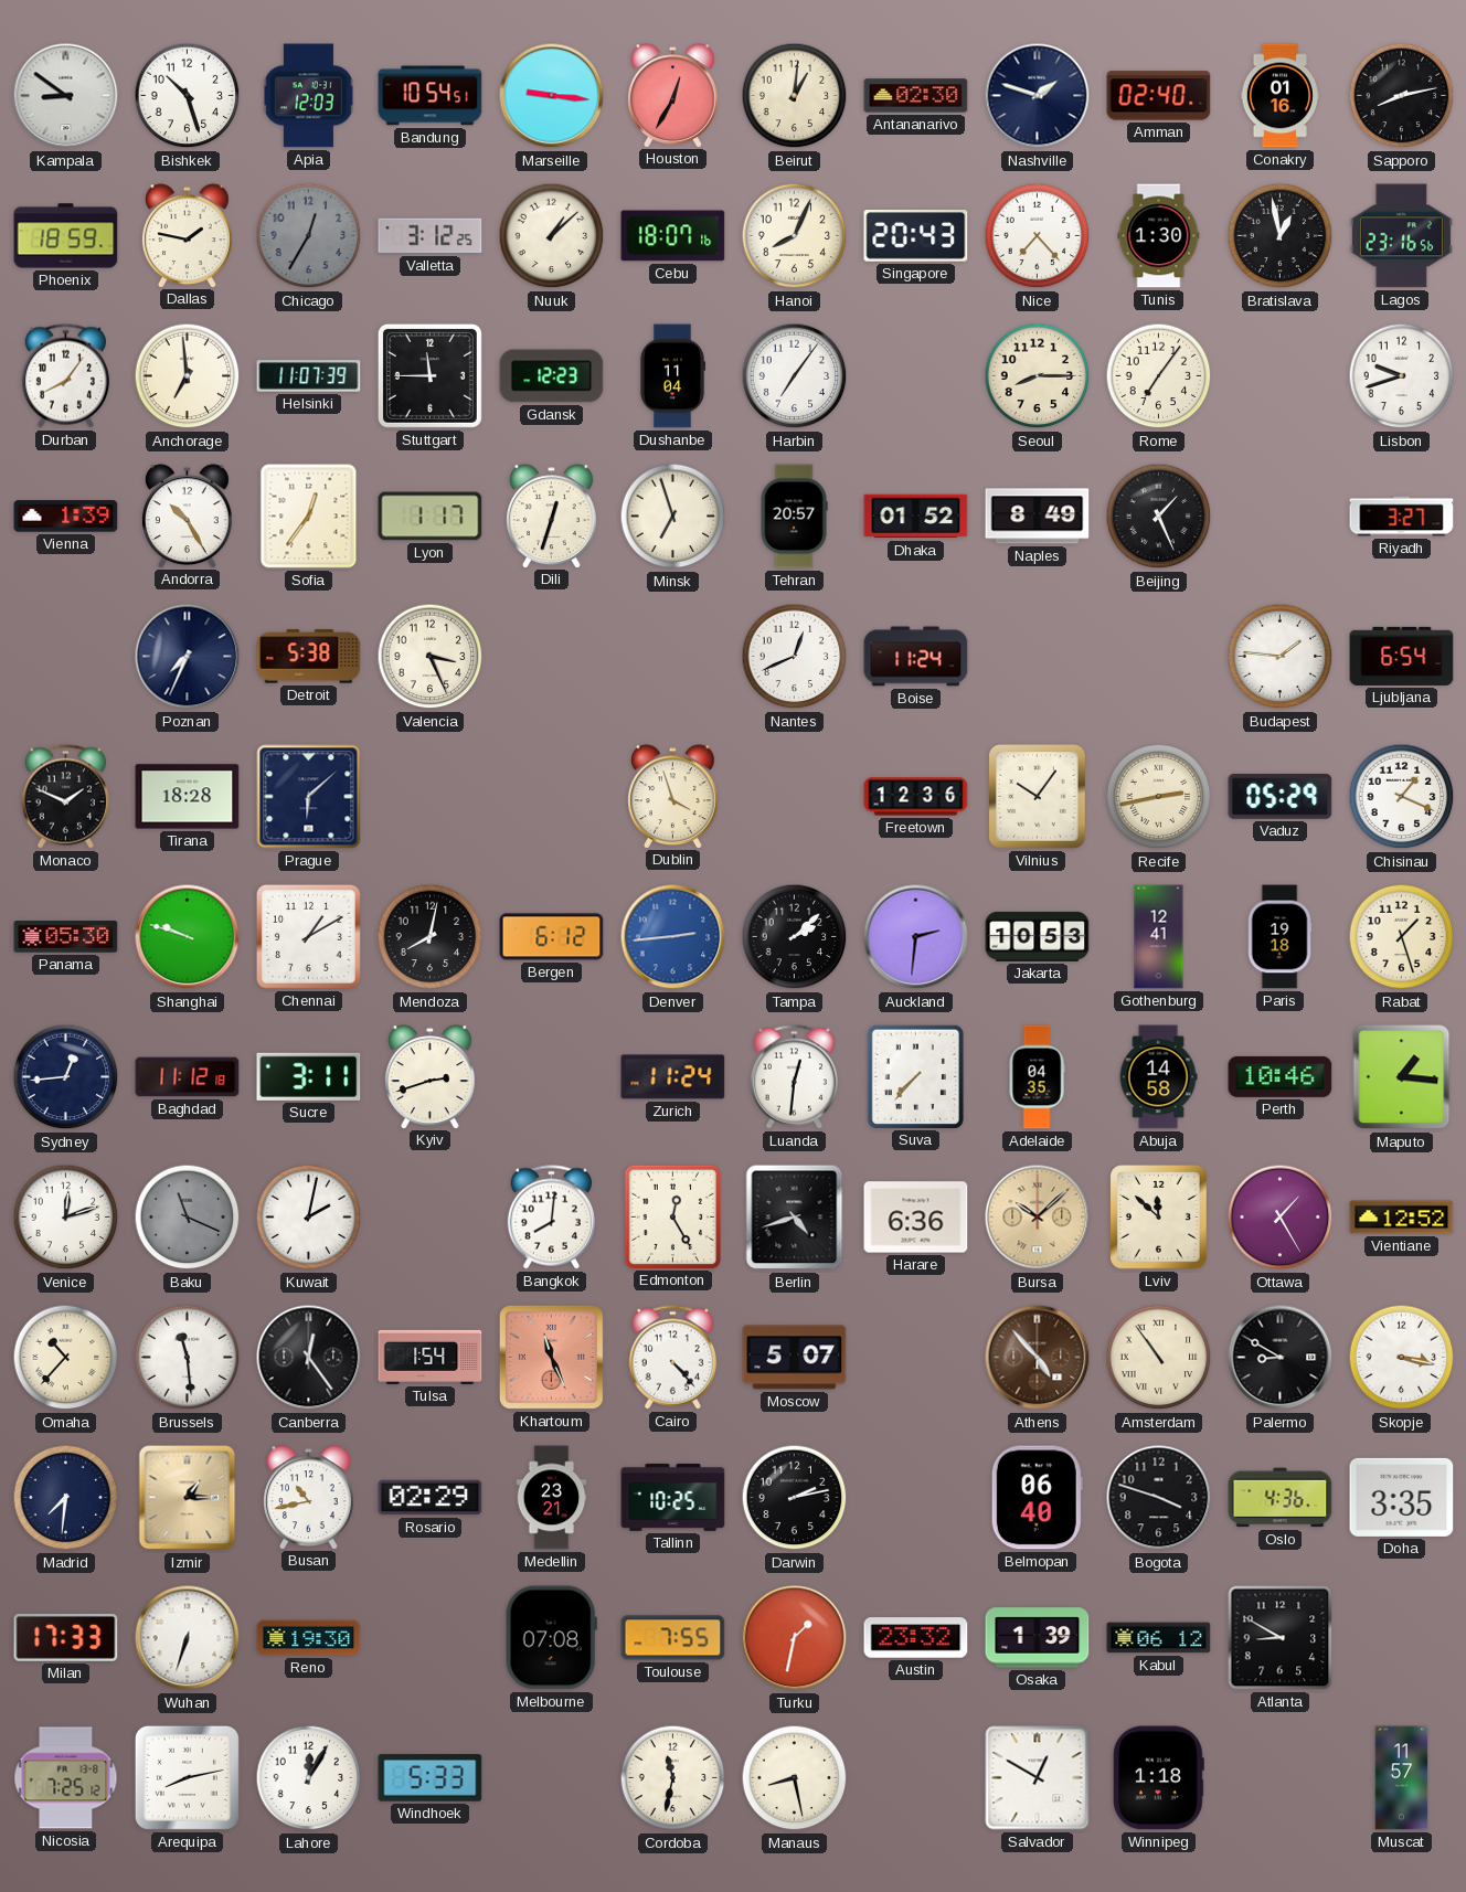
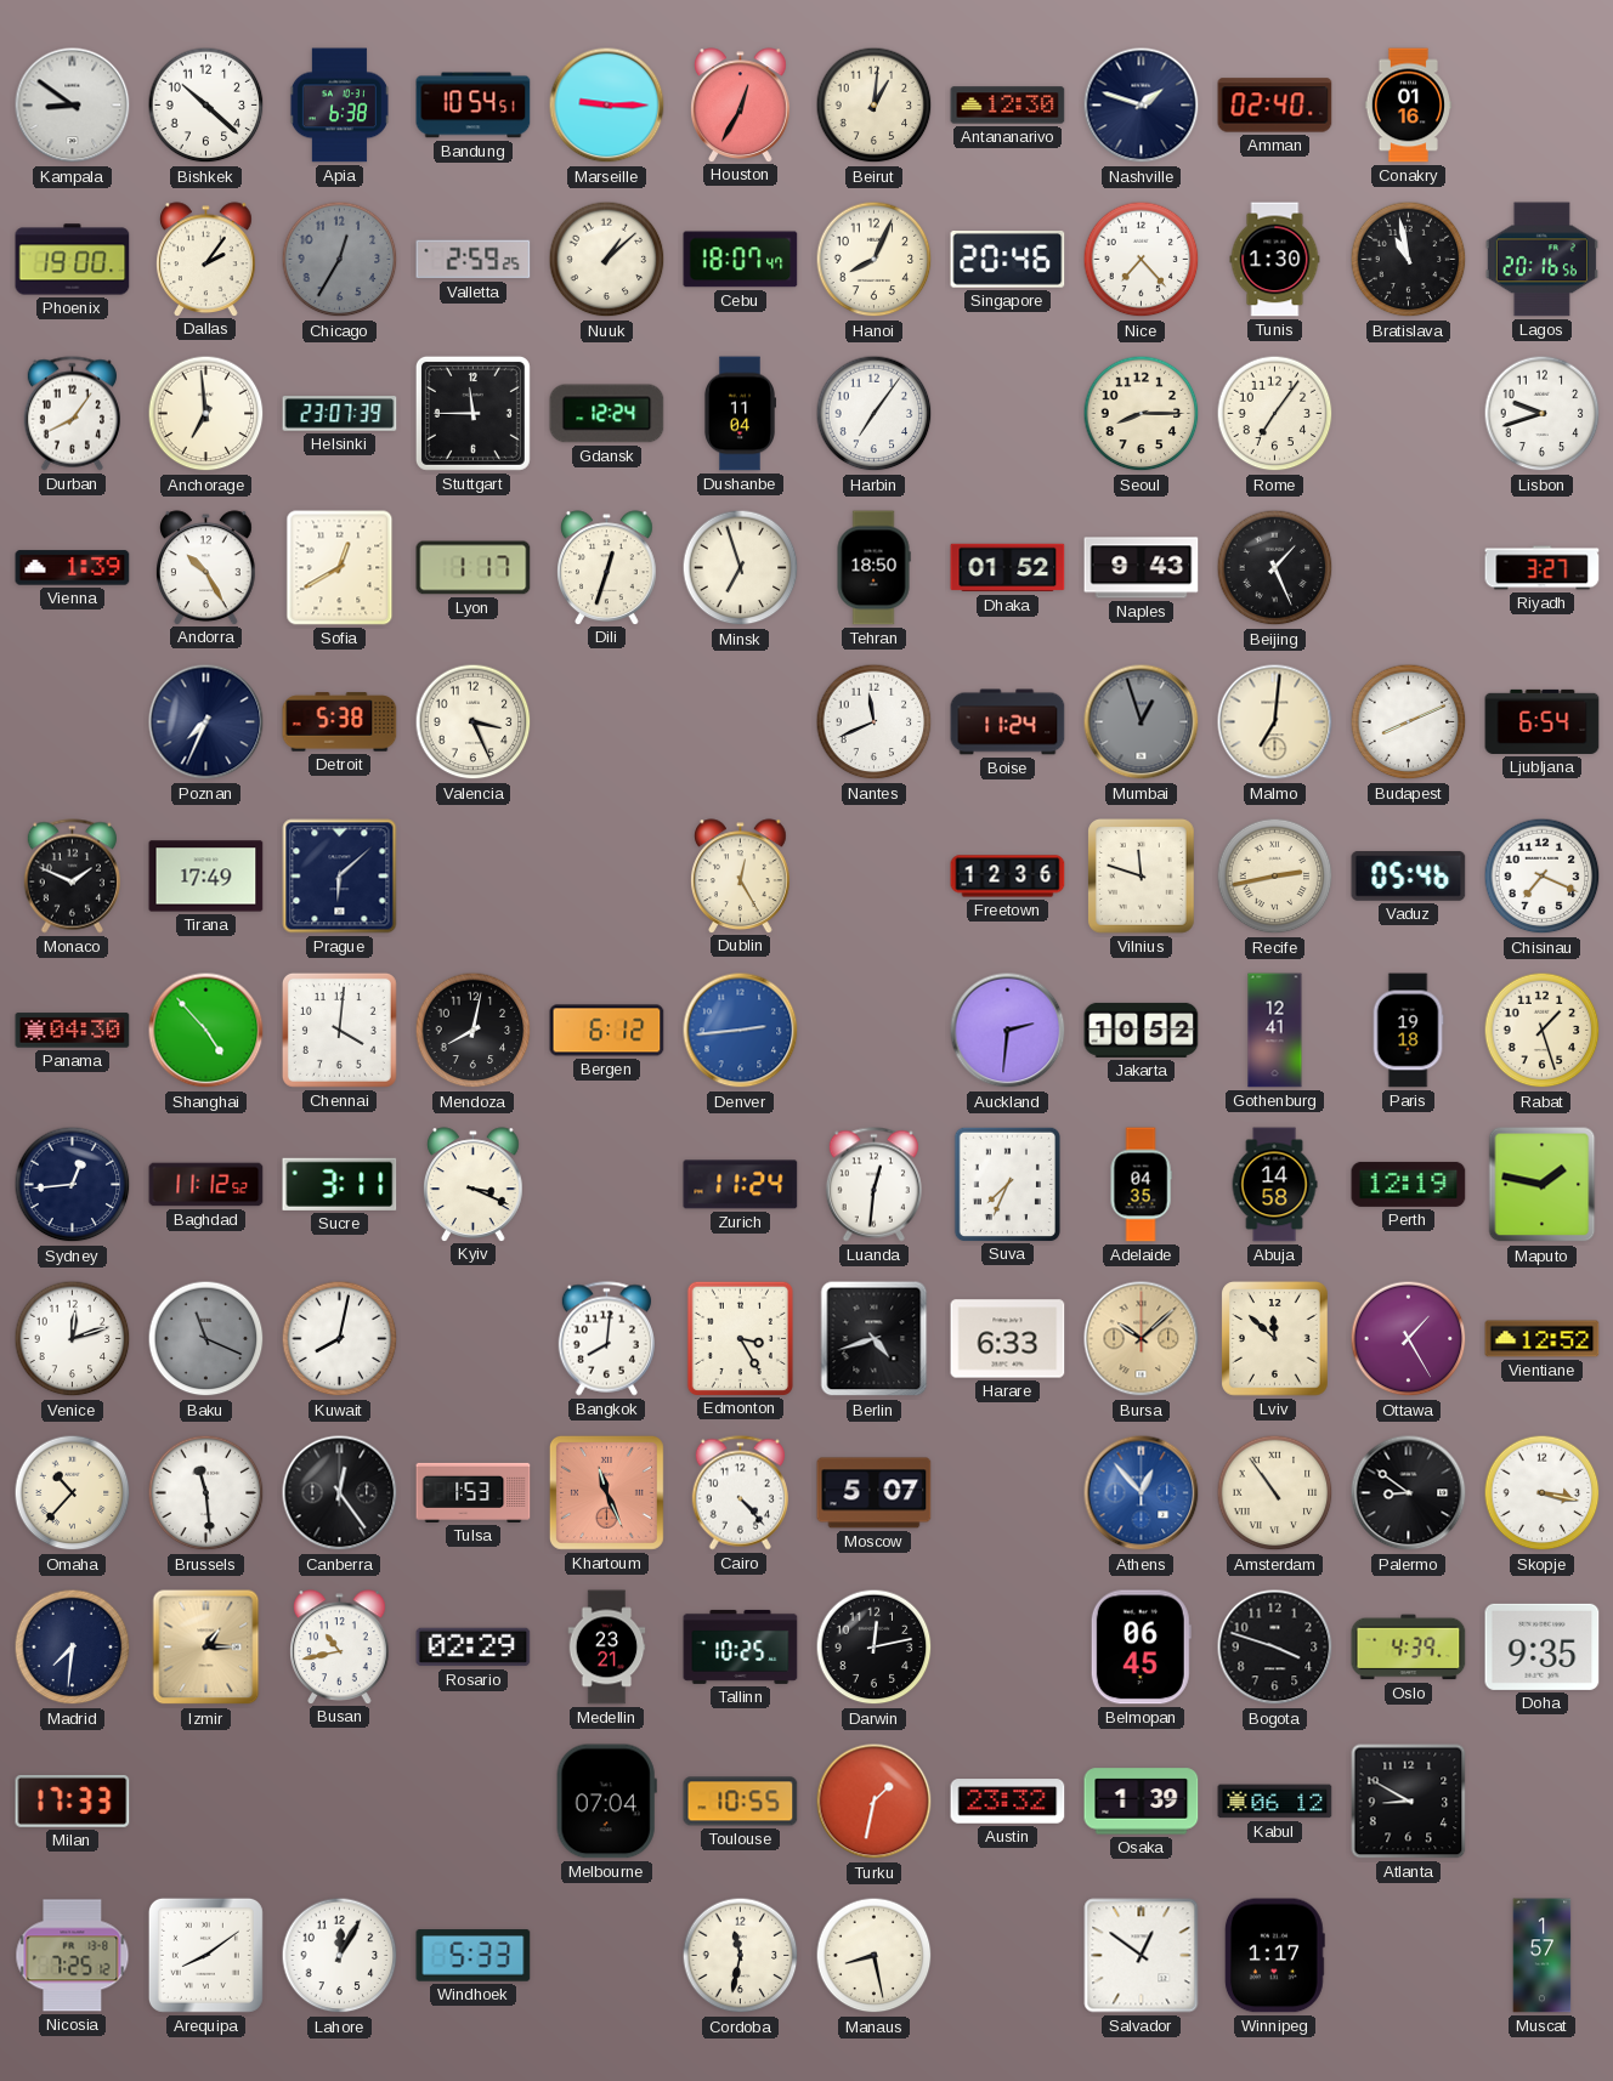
Bishkek: 10:27 -> 10:22
Apia: 12:03 -> 6:38
Marseille: 9:16 -> 9:15
Antananarivo: 02:30 -> 12:30
Sapporo: 8:13 -> none
Phoenix: 18:59 -> 19:00
Dallas: 1:47 -> 2:06
Valletta: 3:12 -> 2:59
Cebu: 18:07:16 -> 18:07:47
Singapore: 20:43 -> 20:46
Bratislava: 12:58 -> 10:58
Lagos: 23:16 -> 20:16
Helsinki: 11:07 -> 23:07
Gdansk: 12:23 -> 12:24
Sofia: 12:36 -> 12:40
Tehran: 20:57 -> 18:50
Naples: 8:49 -> 9:43
Nantes: 12:41 -> 11:41
Mumbai: none -> 12:57
Malmo: none -> 7:01
Budapest: 1:46 -> 8:11
Tirana: 18:28 -> 17:49
Dublin: 3:57 -> 12:25
Vilnius: 10:06 -> 11:48
Vaduz: 05:29 -> 05:46
Chisinau: 1:19 -> 7:19
Panama: 05:30 -> 04:30
Shanghai: 9:48 -> 4:53
Chennai: 1:10 -> 4:01
Tampa: 2:08 -> none
Jakarta: 10:53 -> 10:52
Baghdad: 11:12:18 -> 11:12:52
Kyiv: 2:42 -> 3:19
Suva: 7:37 -> 7:34
Perth: 10:46 -> 12:19
Maputo: 1:16 -> 1:47
Kuwait: 2:02 -> 8:02
Edmonton: 12:25 -> 3:25
Harare: 6:36 -> 6:33
Tulsa: 1:54 -> 1:53
Athens: 4:53 -> 12:53
Athens dial: brown -> blue
Palermo: 8:50 -> 8:51
Darwin: 2:13 -> 12:13
Belmopan: 06:40 -> 06:45
Oslo: 4:36 -> 4:39
Doha: 3:35 -> 9:35
Wuhan: 6:33 -> none
Reno: 19:30 -> none
Melbourne: 07:08 -> 07:04
Toulouse: 7:55 -> 10:55
Arequipa: 8:13 -> 8:09
Salvador: 12:50 -> 12:51
Winnipeg: 1:18 -> 1:17
Muscat: 11:57 -> 1:57
